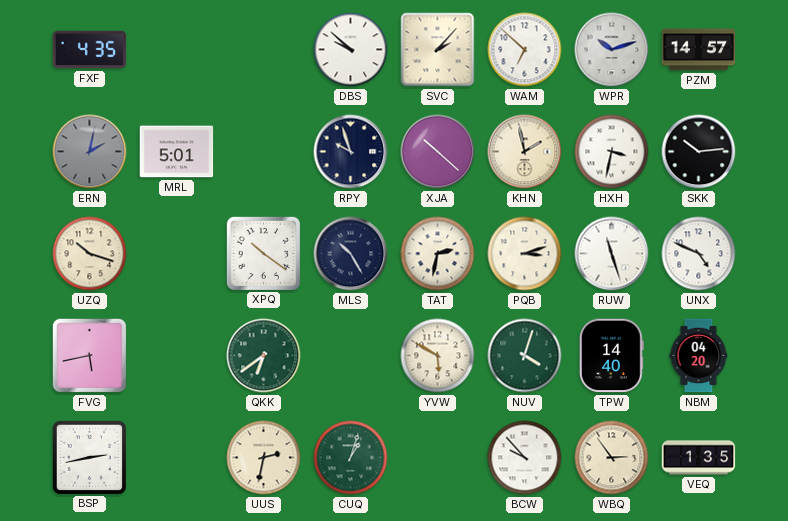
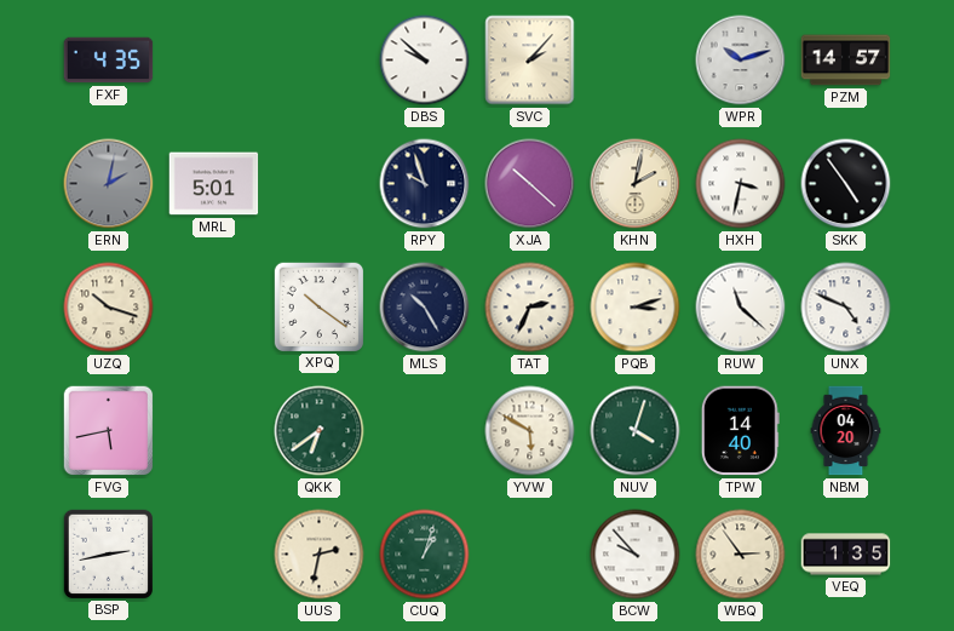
WAM: 6:52 -> none
KHN: 1:58 -> 2:02
SKK: 10:14 -> 4:54
TAT: 2:32 -> 2:34
RUW: 11:27 -> 11:22
